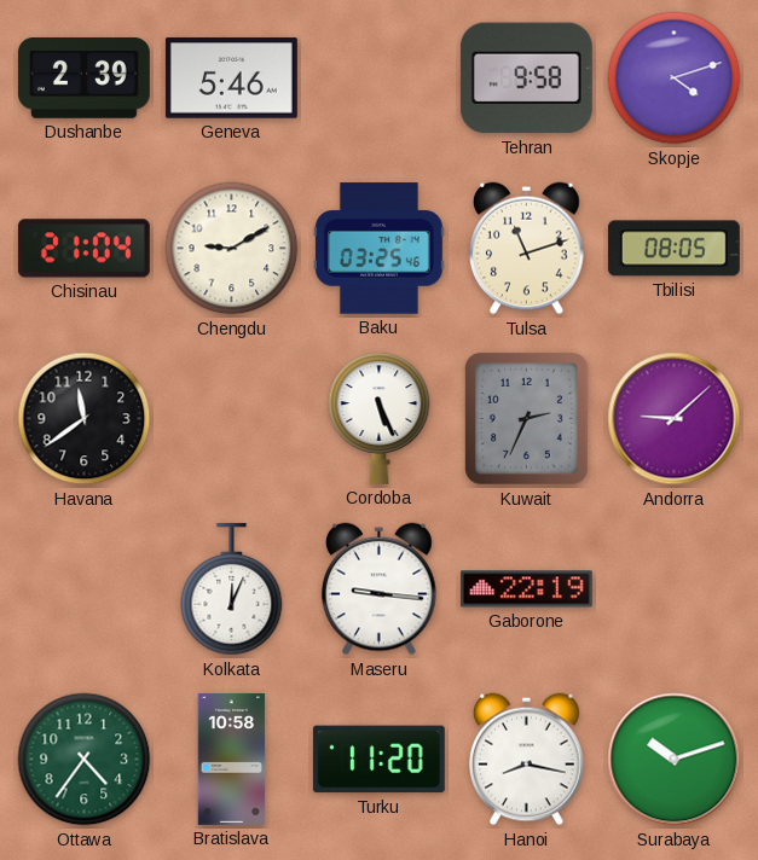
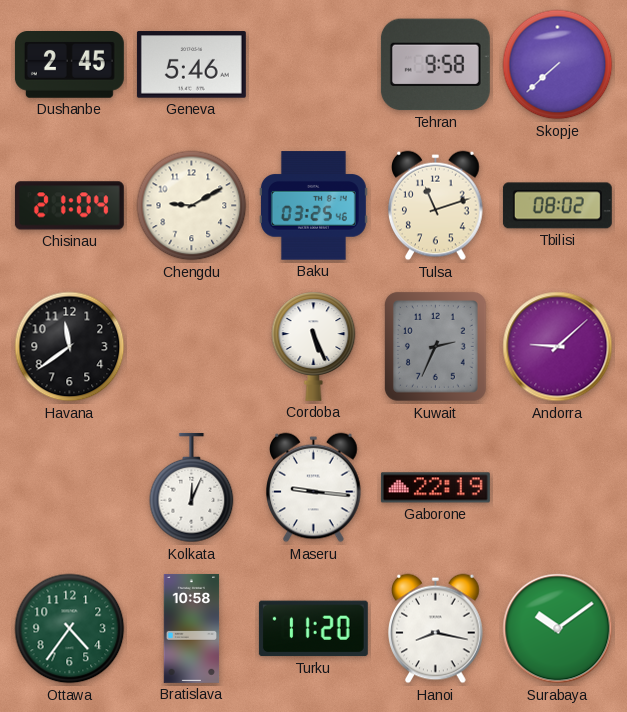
Dushanbe: 2:39 -> 2:45
Skopje: 4:12 -> 7:38
Tbilisi: 08:05 -> 08:02
Surabaya: 10:12 -> 10:09
